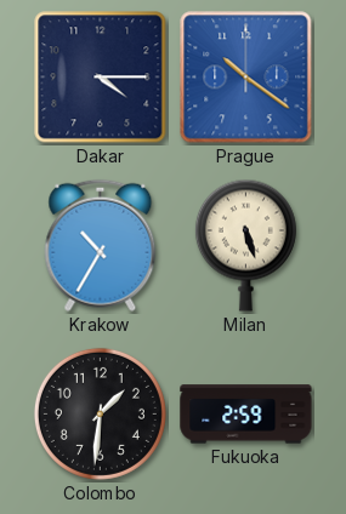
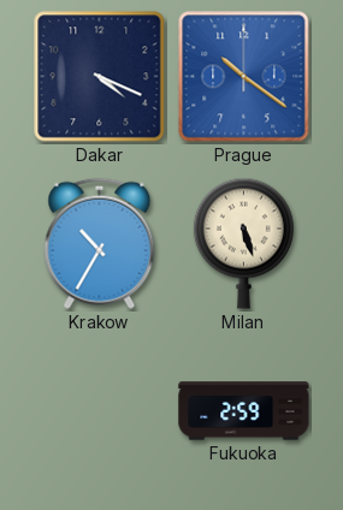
Dakar: 4:15 -> 4:19
Colombo: 1:31 -> none
